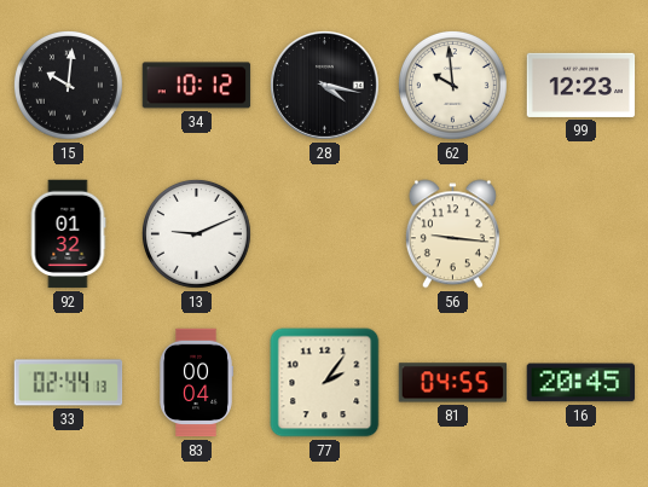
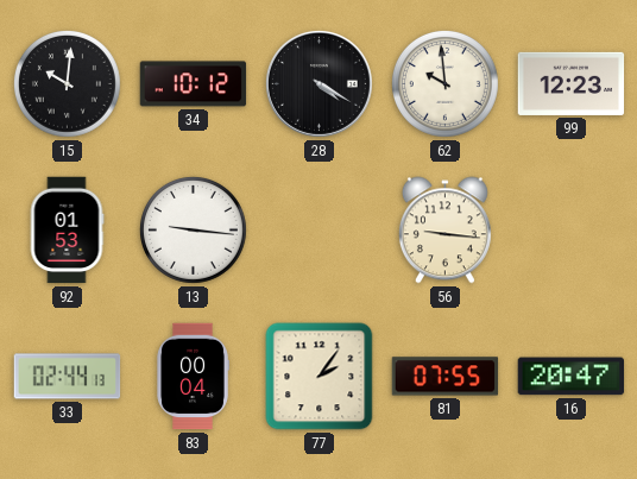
28: 4:17 -> 4:20
92: 01:32 -> 01:53
13: 9:11 -> 9:16
81: 04:55 -> 07:55
16: 20:45 -> 20:47
